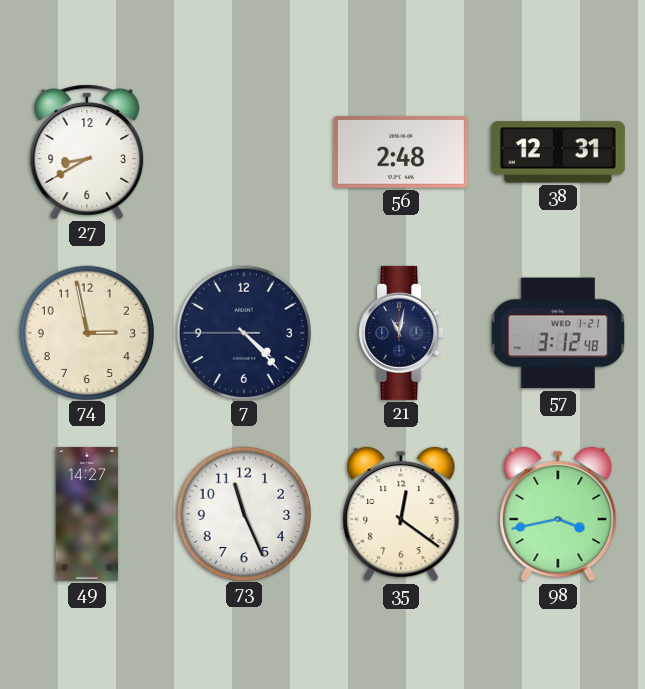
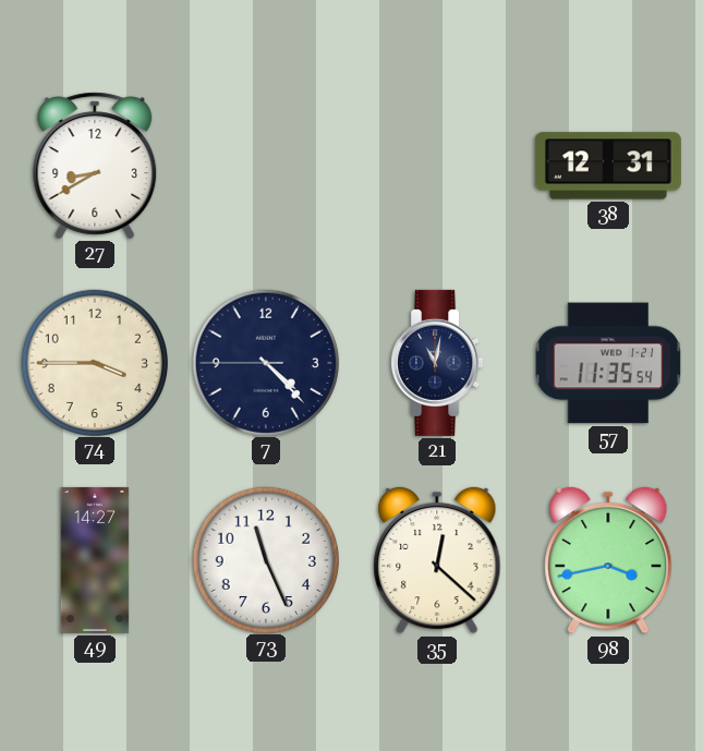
56: 2:48 -> none
74: 2:58 -> 3:45
57: 3:12 -> 11:35
35: 12:21 -> 12:22
